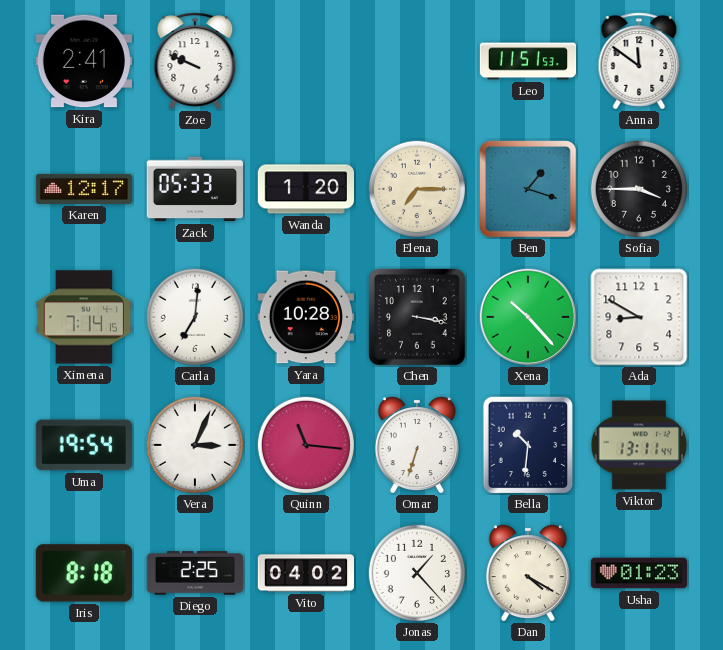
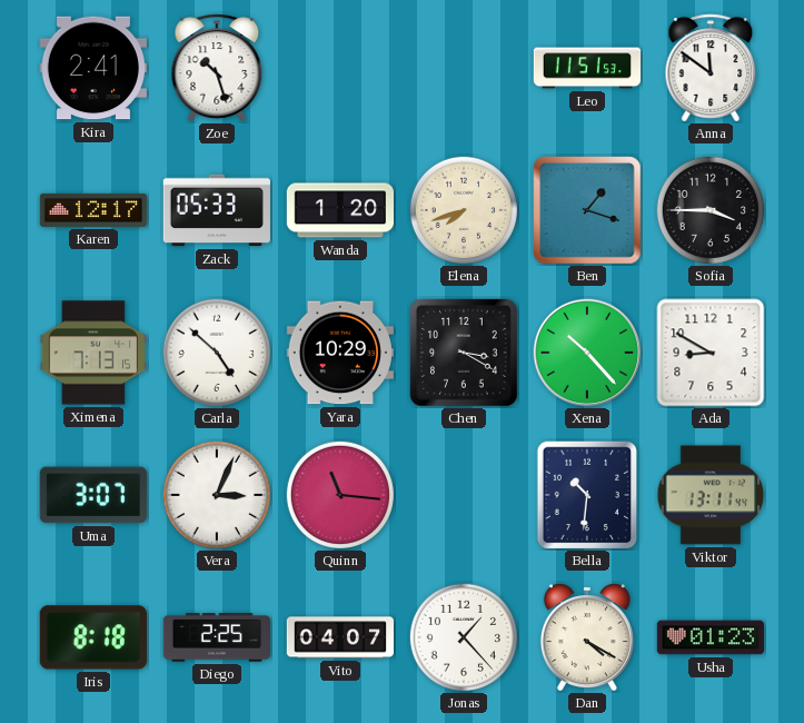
Zoe: 9:49 -> 10:27
Elena: 7:15 -> 7:42
Ximena: 7:14 -> 7:13
Carla: 7:01 -> 4:52
Yara: 10:28 -> 10:29
Chen: 3:17 -> 3:20
Uma: 19:54 -> 3:07
Omar: 6:33 -> none
Vito: 04:02 -> 04:07
